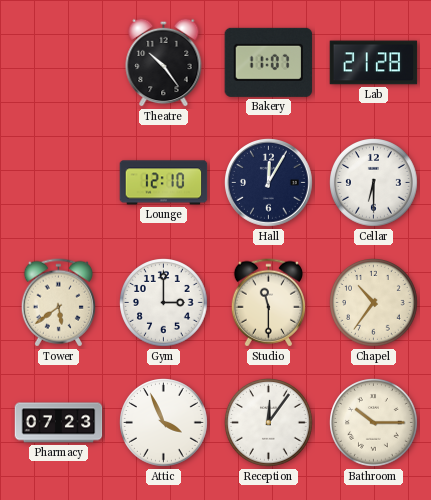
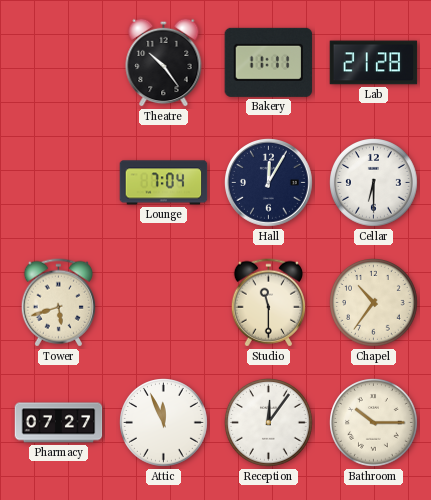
Bakery: 11:07 -> 11:11
Lounge: 12:10 -> 7:04
Tower: 5:39 -> 5:42
Gym: 3:00 -> none
Pharmacy: 07:23 -> 07:27
Attic: 3:56 -> 11:56
